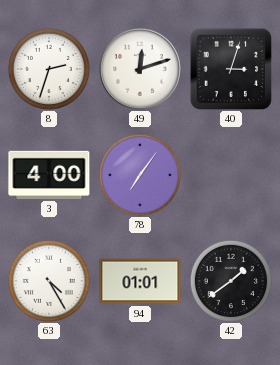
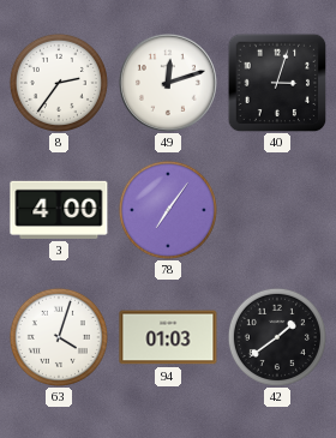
8: 2:33 -> 2:36
63: 4:25 -> 4:03
94: 01:01 -> 01:03
